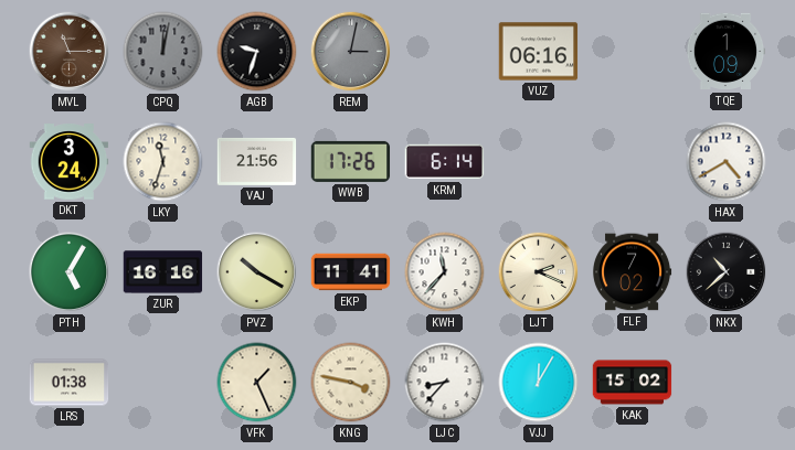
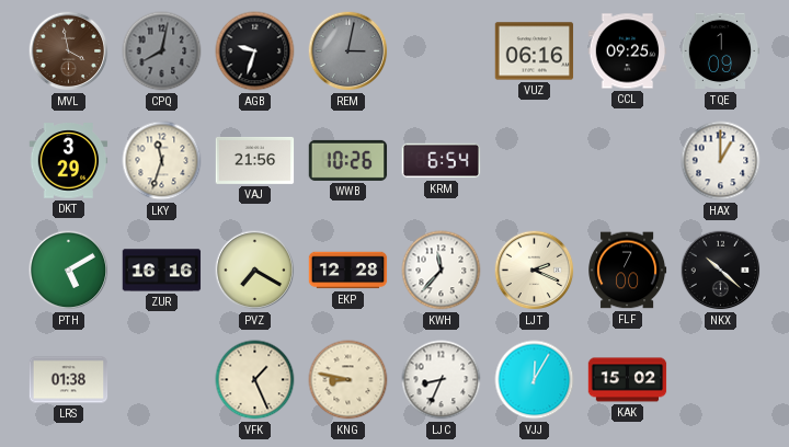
MVL: 11:15 -> 3:58
CPQ: 12:02 -> 8:02
CCL: none -> 09:25
DKT: 3:24 -> 3:29
WWB: 17:26 -> 10:26
KRM: 6:14 -> 6:54
HAX: 4:40 -> 1:00
PTH: 5:05 -> 5:10
PVZ: 10:20 -> 7:20
EKP: 11:41 -> 12:28
FLF: 7:02 -> 7:00
NKX: 10:38 -> 10:22
KNG: 3:47 -> 8:47
LJC: 8:37 -> 8:34
